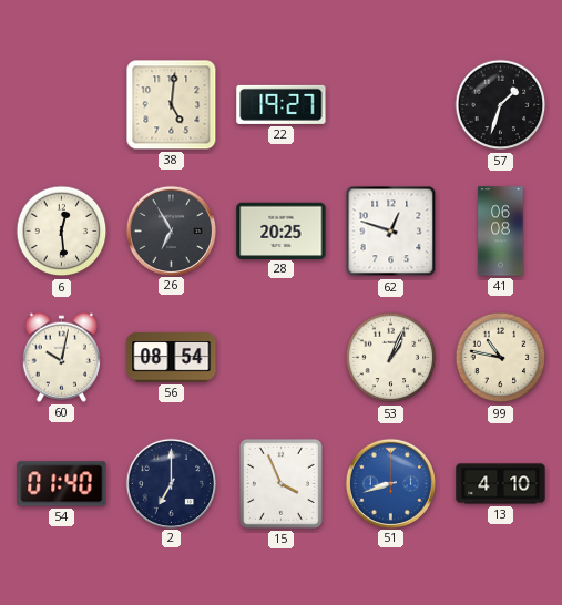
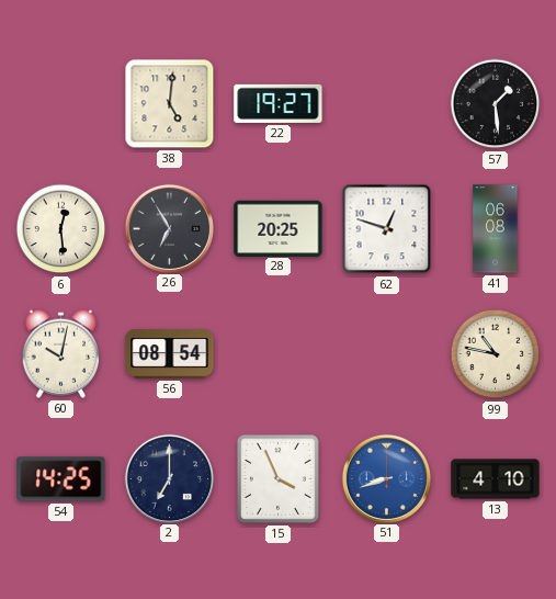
57: 1:33 -> 1:29
53: 1:04 -> none
54: 01:40 -> 14:25
